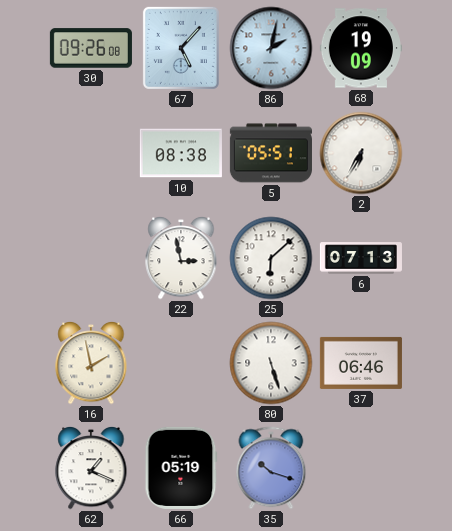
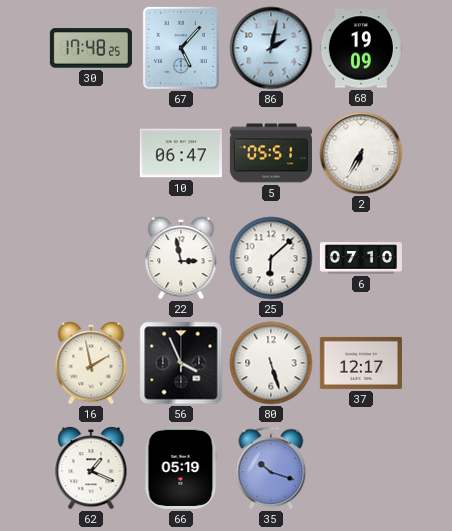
30: 09:26 -> 17:48
10: 08:38 -> 06:47
6: 07:13 -> 07:10
56: none -> 3:56
37: 06:46 -> 12:17
